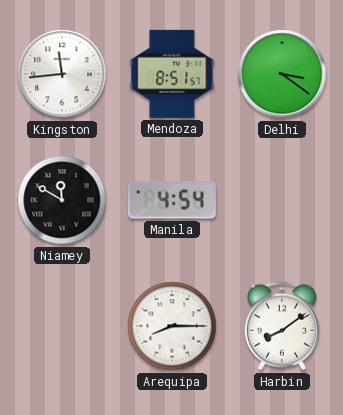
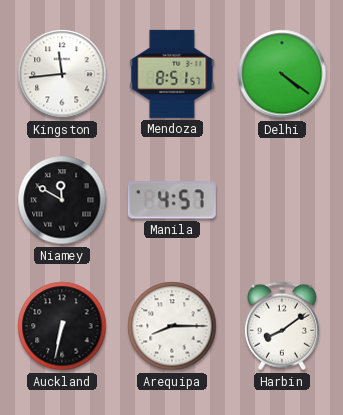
Delhi: 3:21 -> 4:21
Manila: 4:54 -> 4:57
Auckland: none -> 6:32
